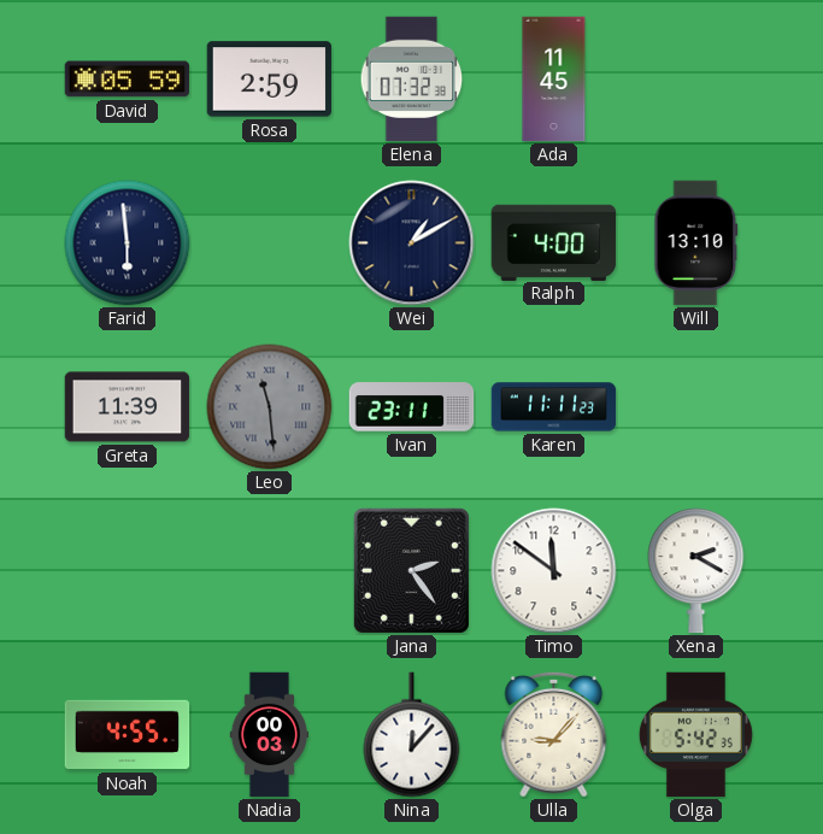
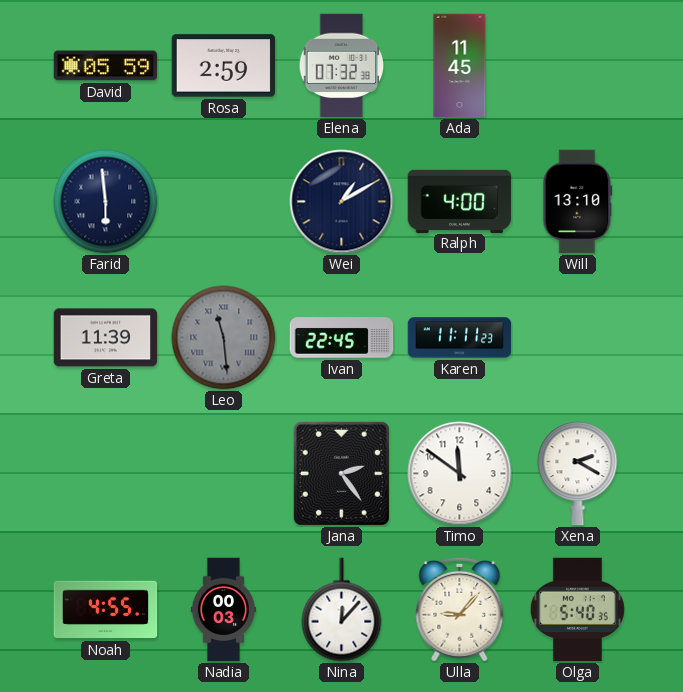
Ivan: 23:11 -> 22:45
Olga: 5:42 -> 5:40
